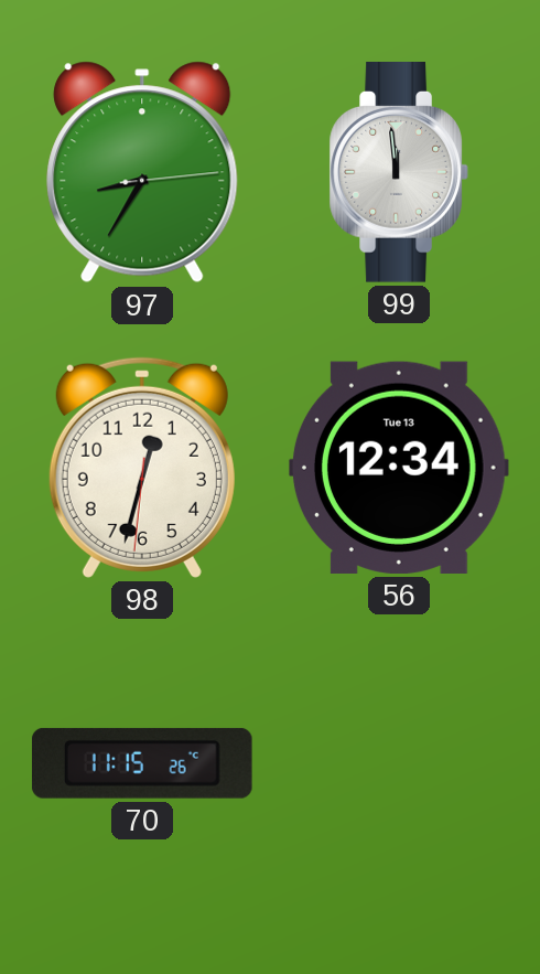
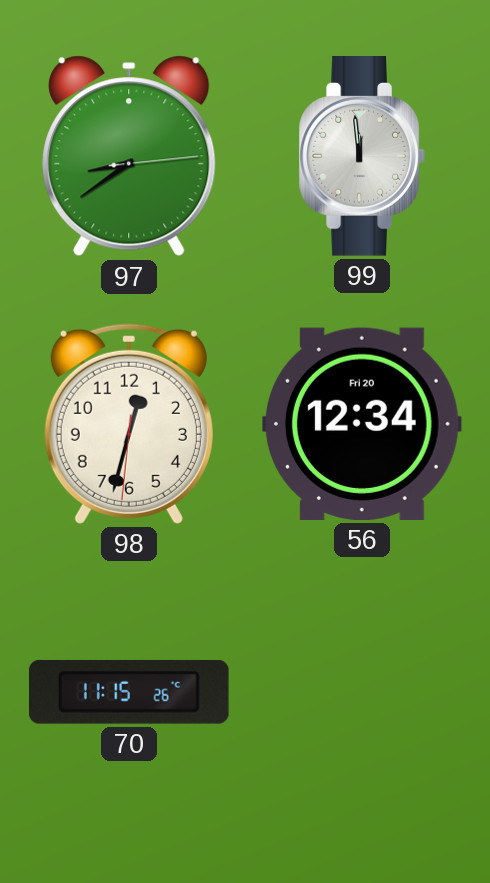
97: 8:35 -> 8:39
56 date: Tue 13 -> Fri 20
